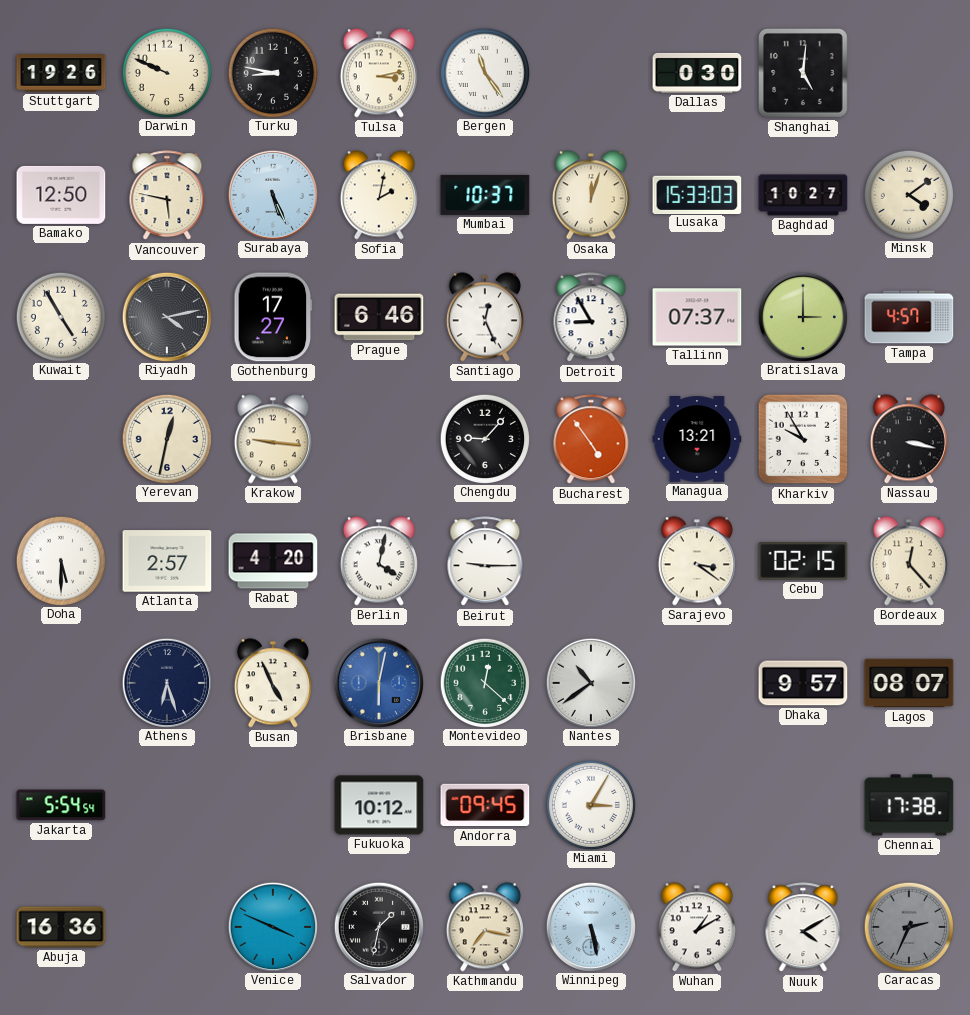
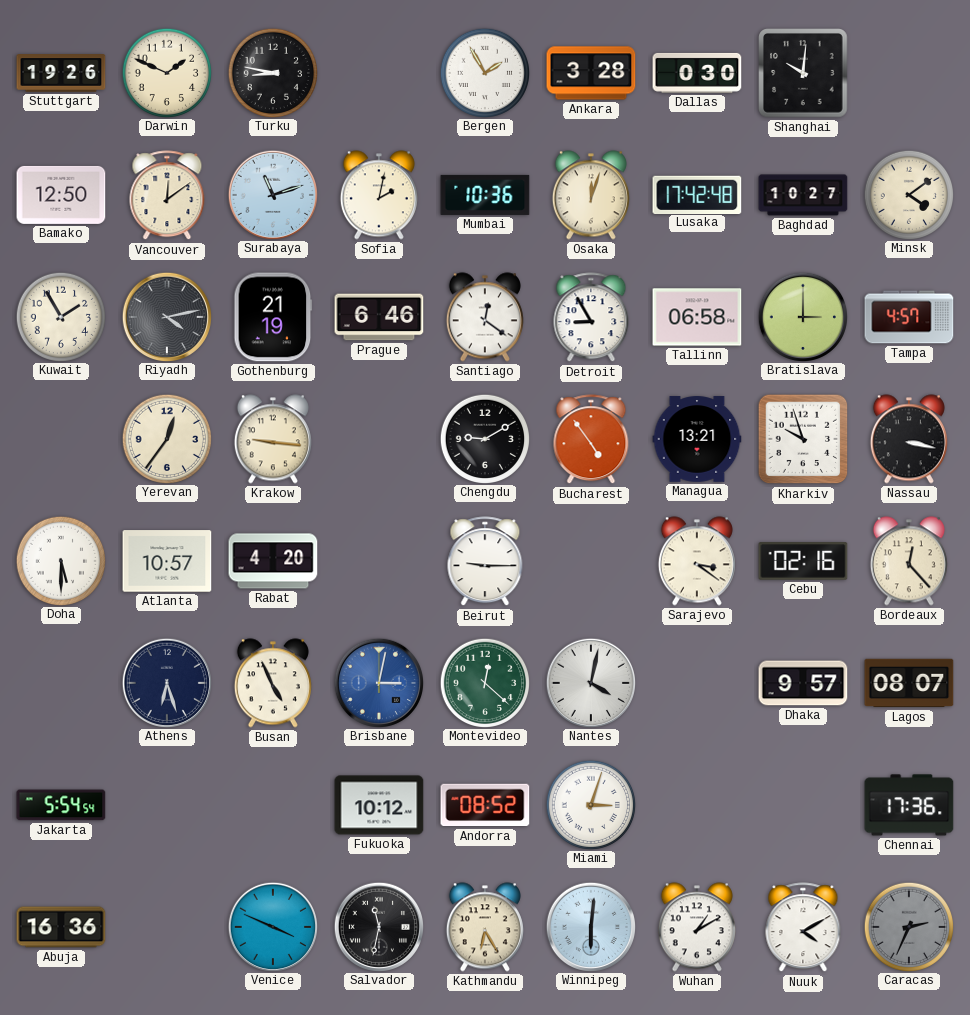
Darwin: 9:49 -> 1:49
Tulsa: 3:13 -> none
Bergen: 11:24 -> 1:55
Ankara: none -> 3:28
Shanghai: 5:01 -> 10:01
Vancouver: 5:47 -> 12:09
Surabaya: 5:26 -> 11:12
Mumbai: 10:37 -> 10:36
Lusaka: 15:33 -> 17:42
Kuwait: 4:55 -> 1:55
Gothenburg: 17:27 -> 21:19
Santiago: 12:26 -> 12:21
Tallinn: 07:37 -> 06:58
Yerevan: 12:32 -> 12:36
Chengdu: 9:07 -> 9:10
Kharkiv: 9:55 -> 9:57
Atlanta: 2:57 -> 10:57
Berlin: 4:02 -> none
Cebu: 02:15 -> 02:16
Brisbane: 6:02 -> 3:02
Nantes: 10:39 -> 4:02
Andorra: 09:45 -> 08:52
Miami: 3:05 -> 3:03
Chennai: 17:38 -> 17:36
Salvador: 1:32 -> 11:32
Kathmandu: 7:17 -> 6:25
Winnipeg: 5:28 -> 6:01
